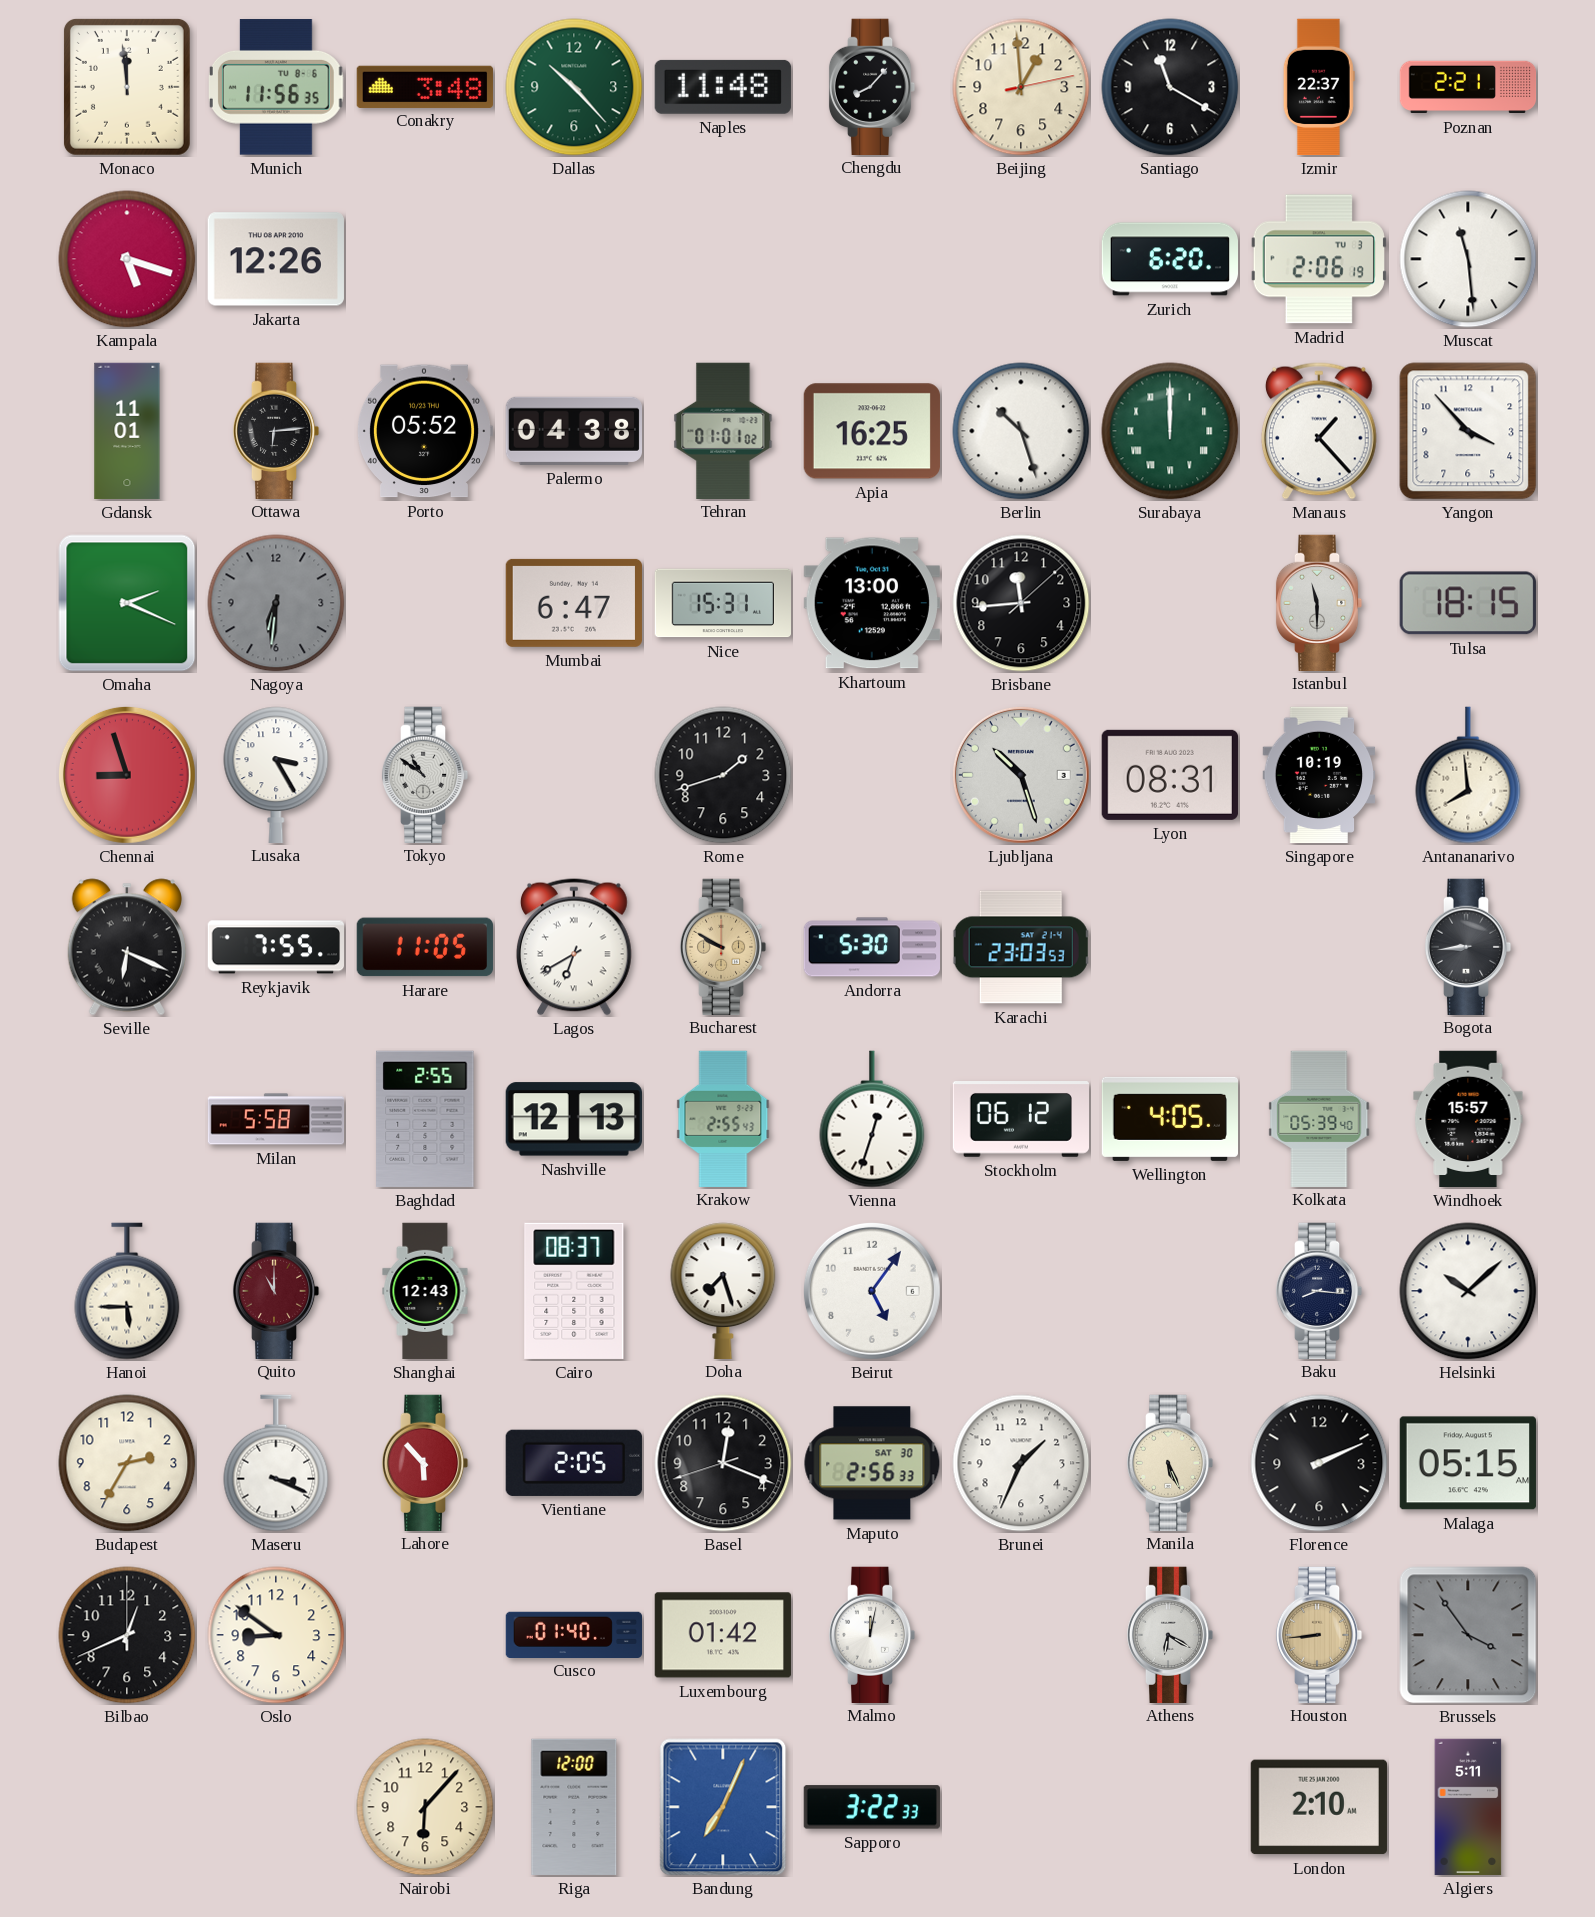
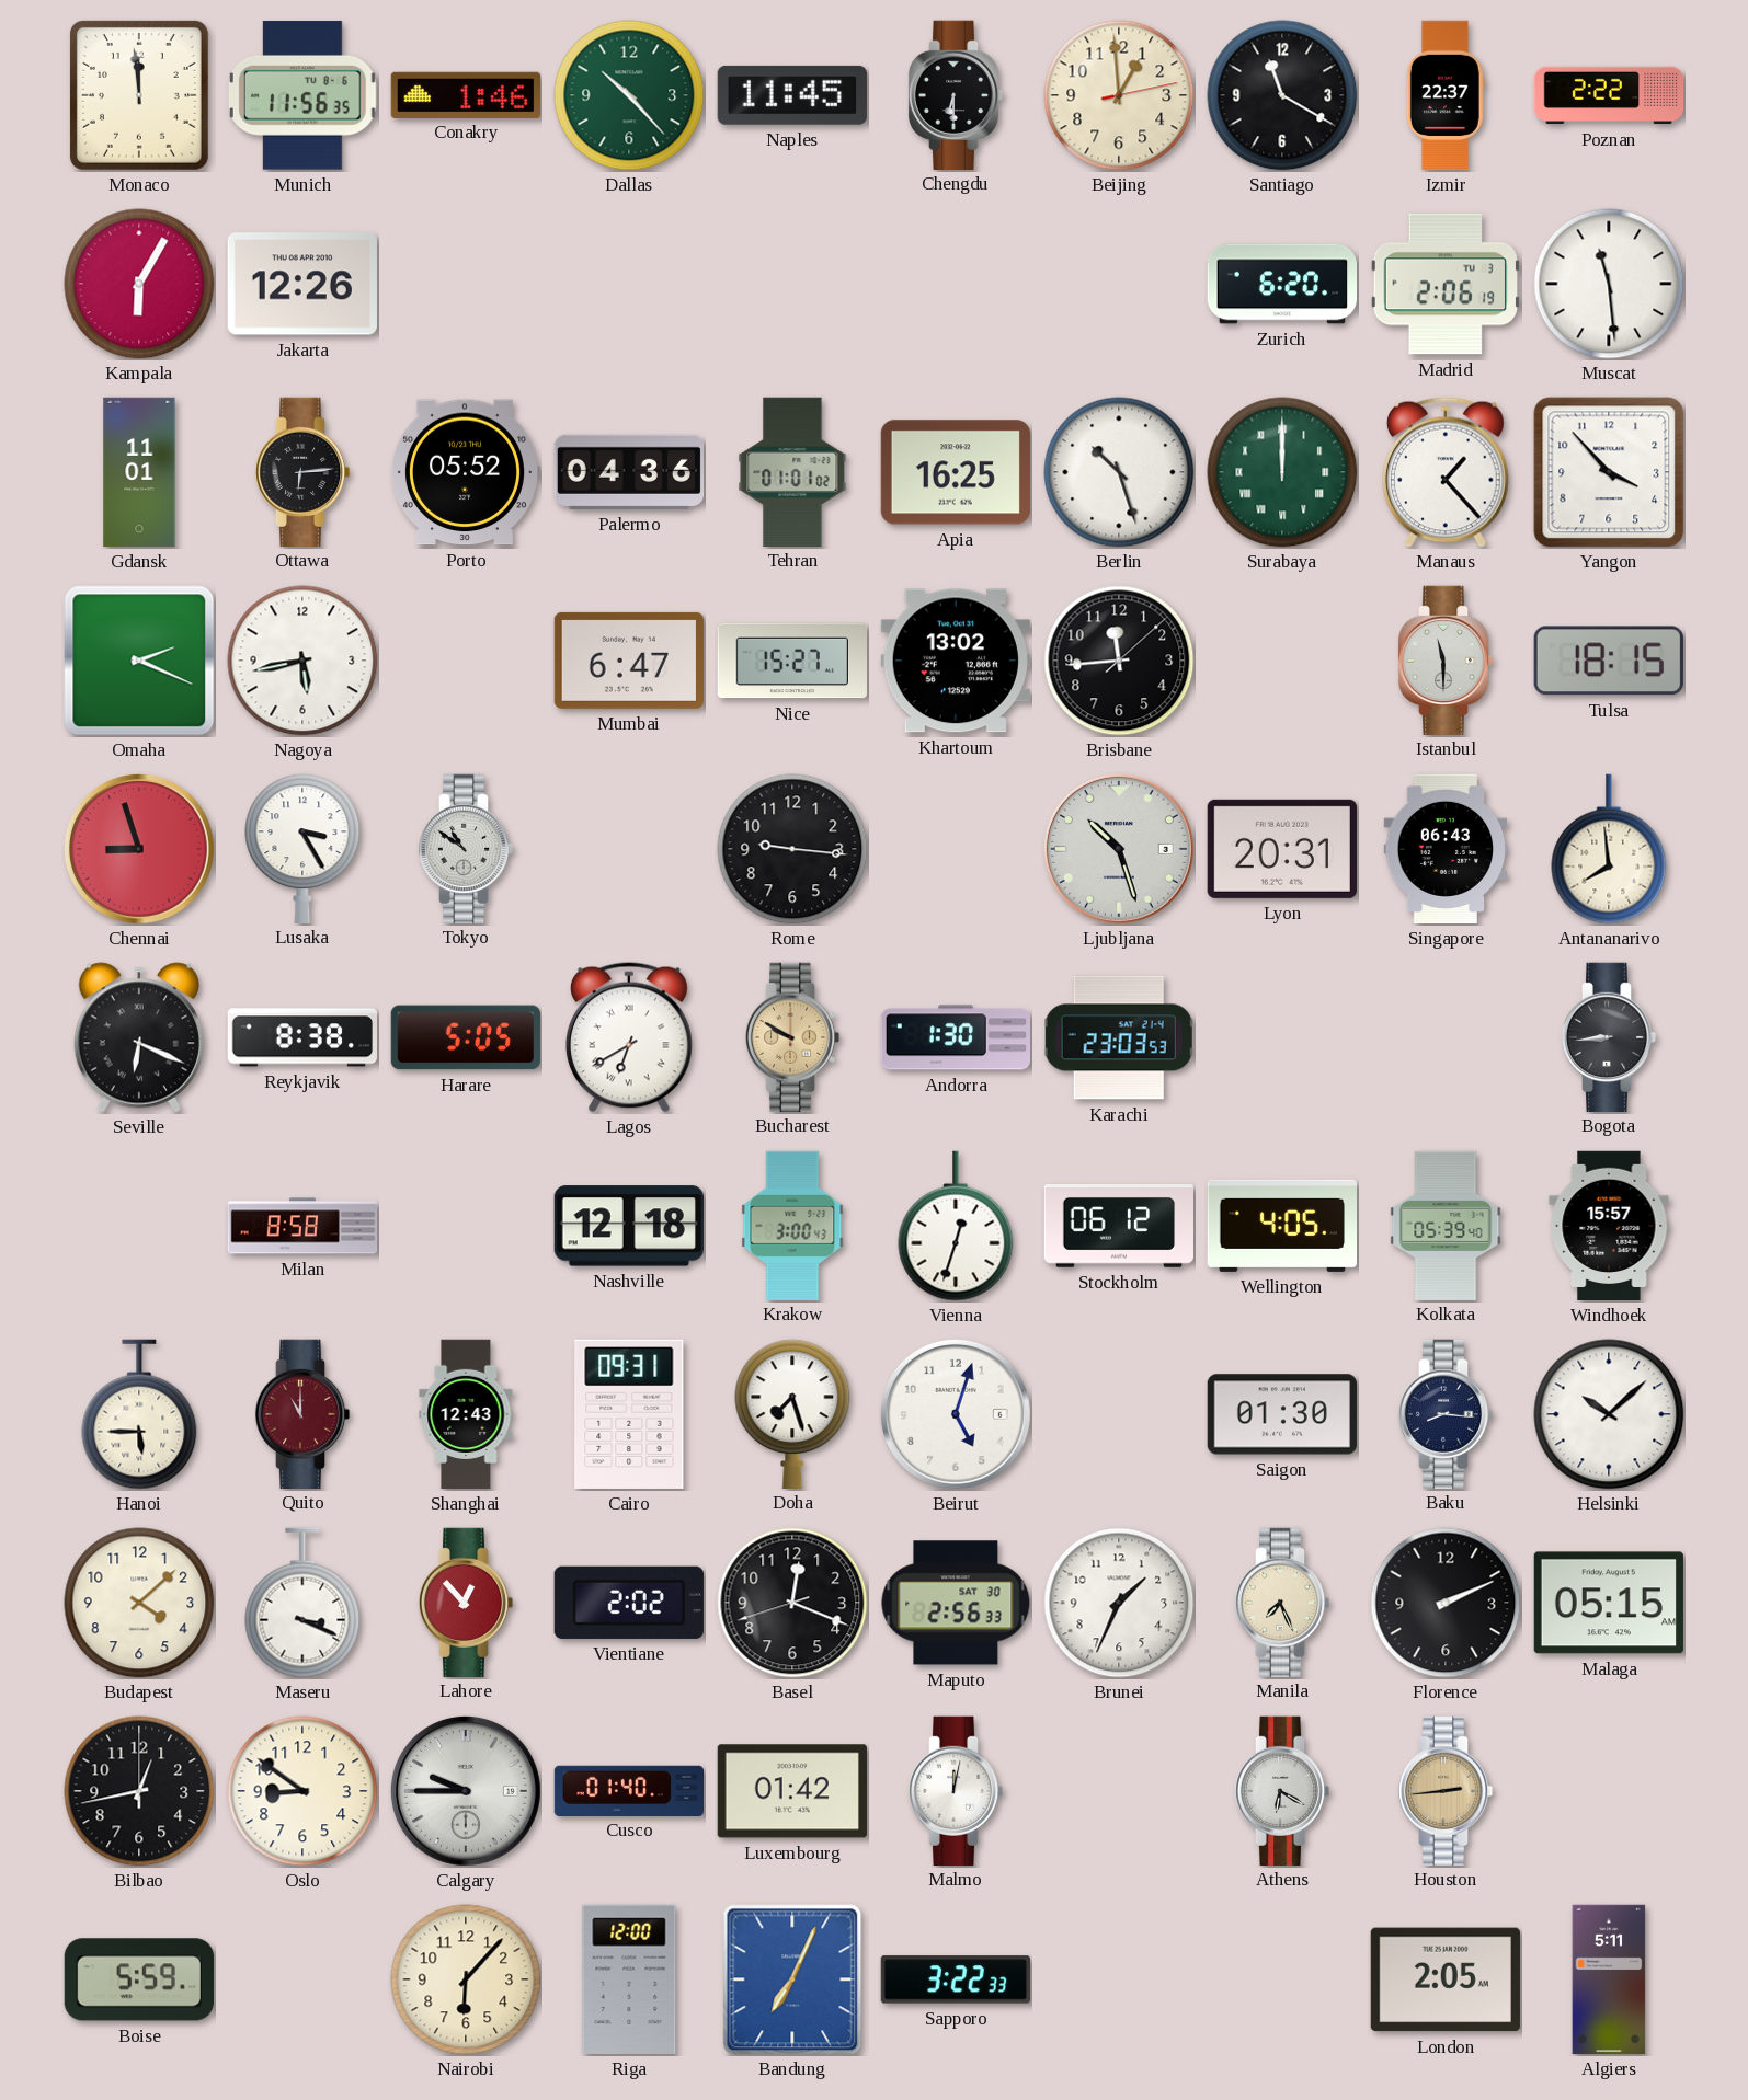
Conakry: 3:48 -> 1:46
Naples: 11:48 -> 11:45
Chengdu: 8:07 -> 6:30
Poznan: 2:21 -> 2:22
Kampala: 5:18 -> 6:05
Palermo: 04:38 -> 04:36
Nagoya: 6:31 -> 5:43
Nagoya dial: grey -> white
Nice: 15:31 -> 15:27
Khartoum: 13:00 -> 13:02
Rome: 1:42 -> 9:16
Lyon: 08:31 -> 20:31
Singapore: 10:19 -> 06:43
Reykjavik: 7:55 -> 8:38
Harare: 11:05 -> 5:05
Andorra: 5:30 -> 1:30
Milan: 5:58 -> 8:58
Baghdad: 2:55 -> none
Nashville: 12:13 -> 12:18
Krakow: 2:55 -> 3:00
Cairo: 08:37 -> 09:31
Beirut: 5:06 -> 5:03
Saigon: none -> 01:30
Budapest: 2:35 -> 4:08
Lahore: 5:53 -> 12:53
Vientiane: 2:05 -> 2:02
Manila: 5:26 -> 7:26
Bilbao: 12:41 -> 12:43
Calgary: none -> 9:45
Houston: 8:44 -> 2:44
Brussels: 3:54 -> none
Boise: none -> 5:59
London: 2:10 -> 2:05
